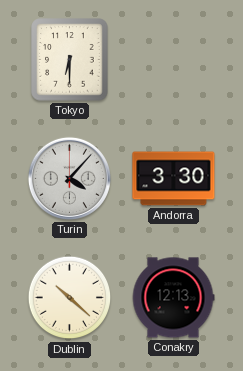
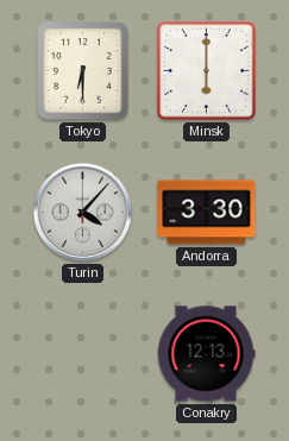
Minsk: none -> 6:00
Dublin: 10:22 -> none
